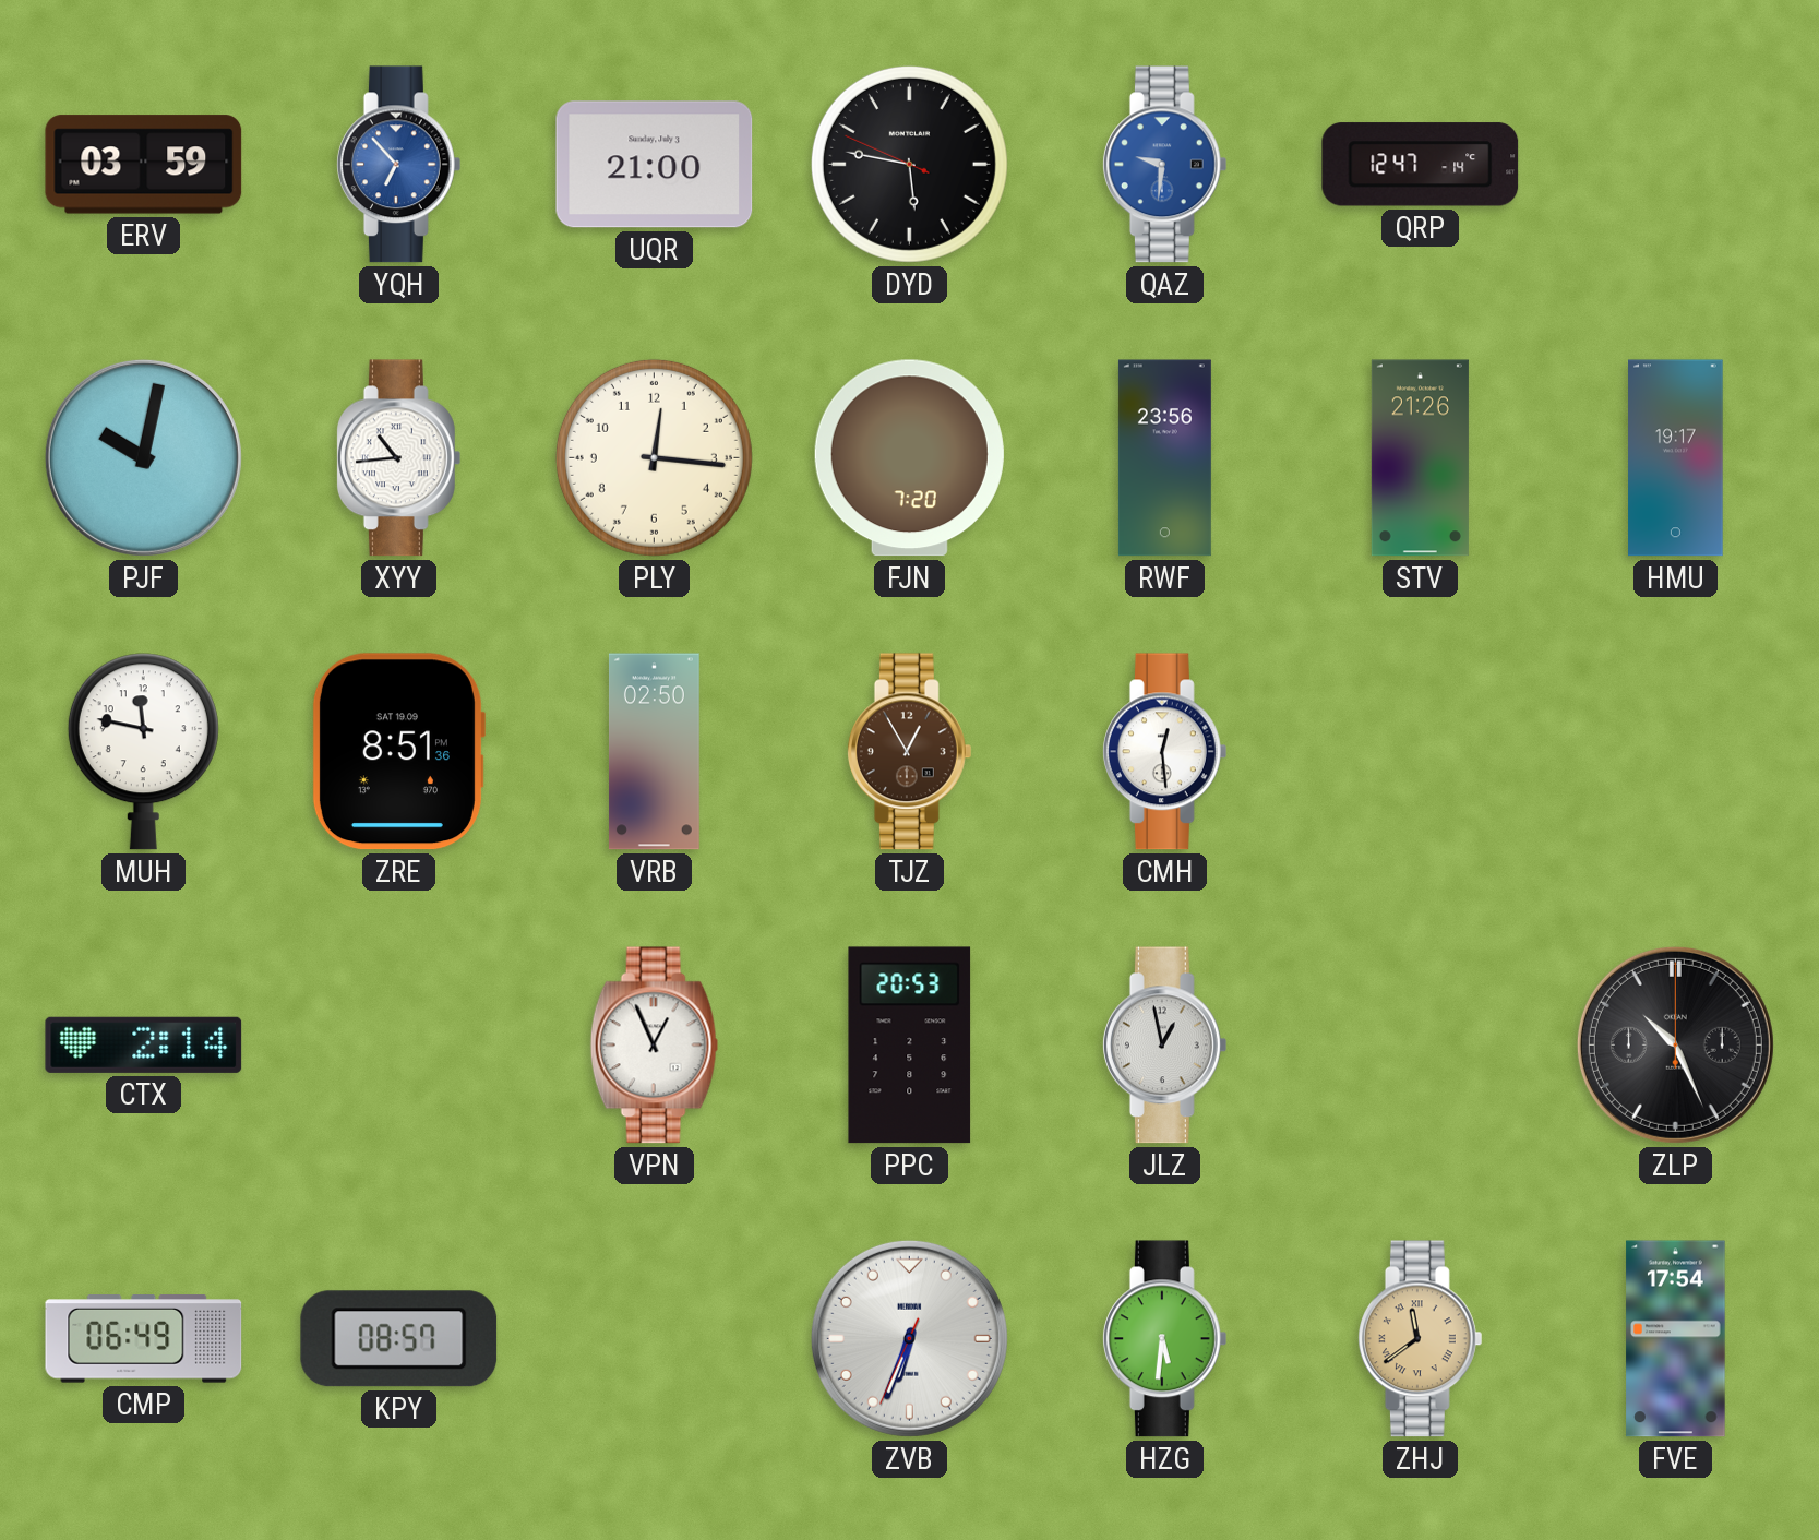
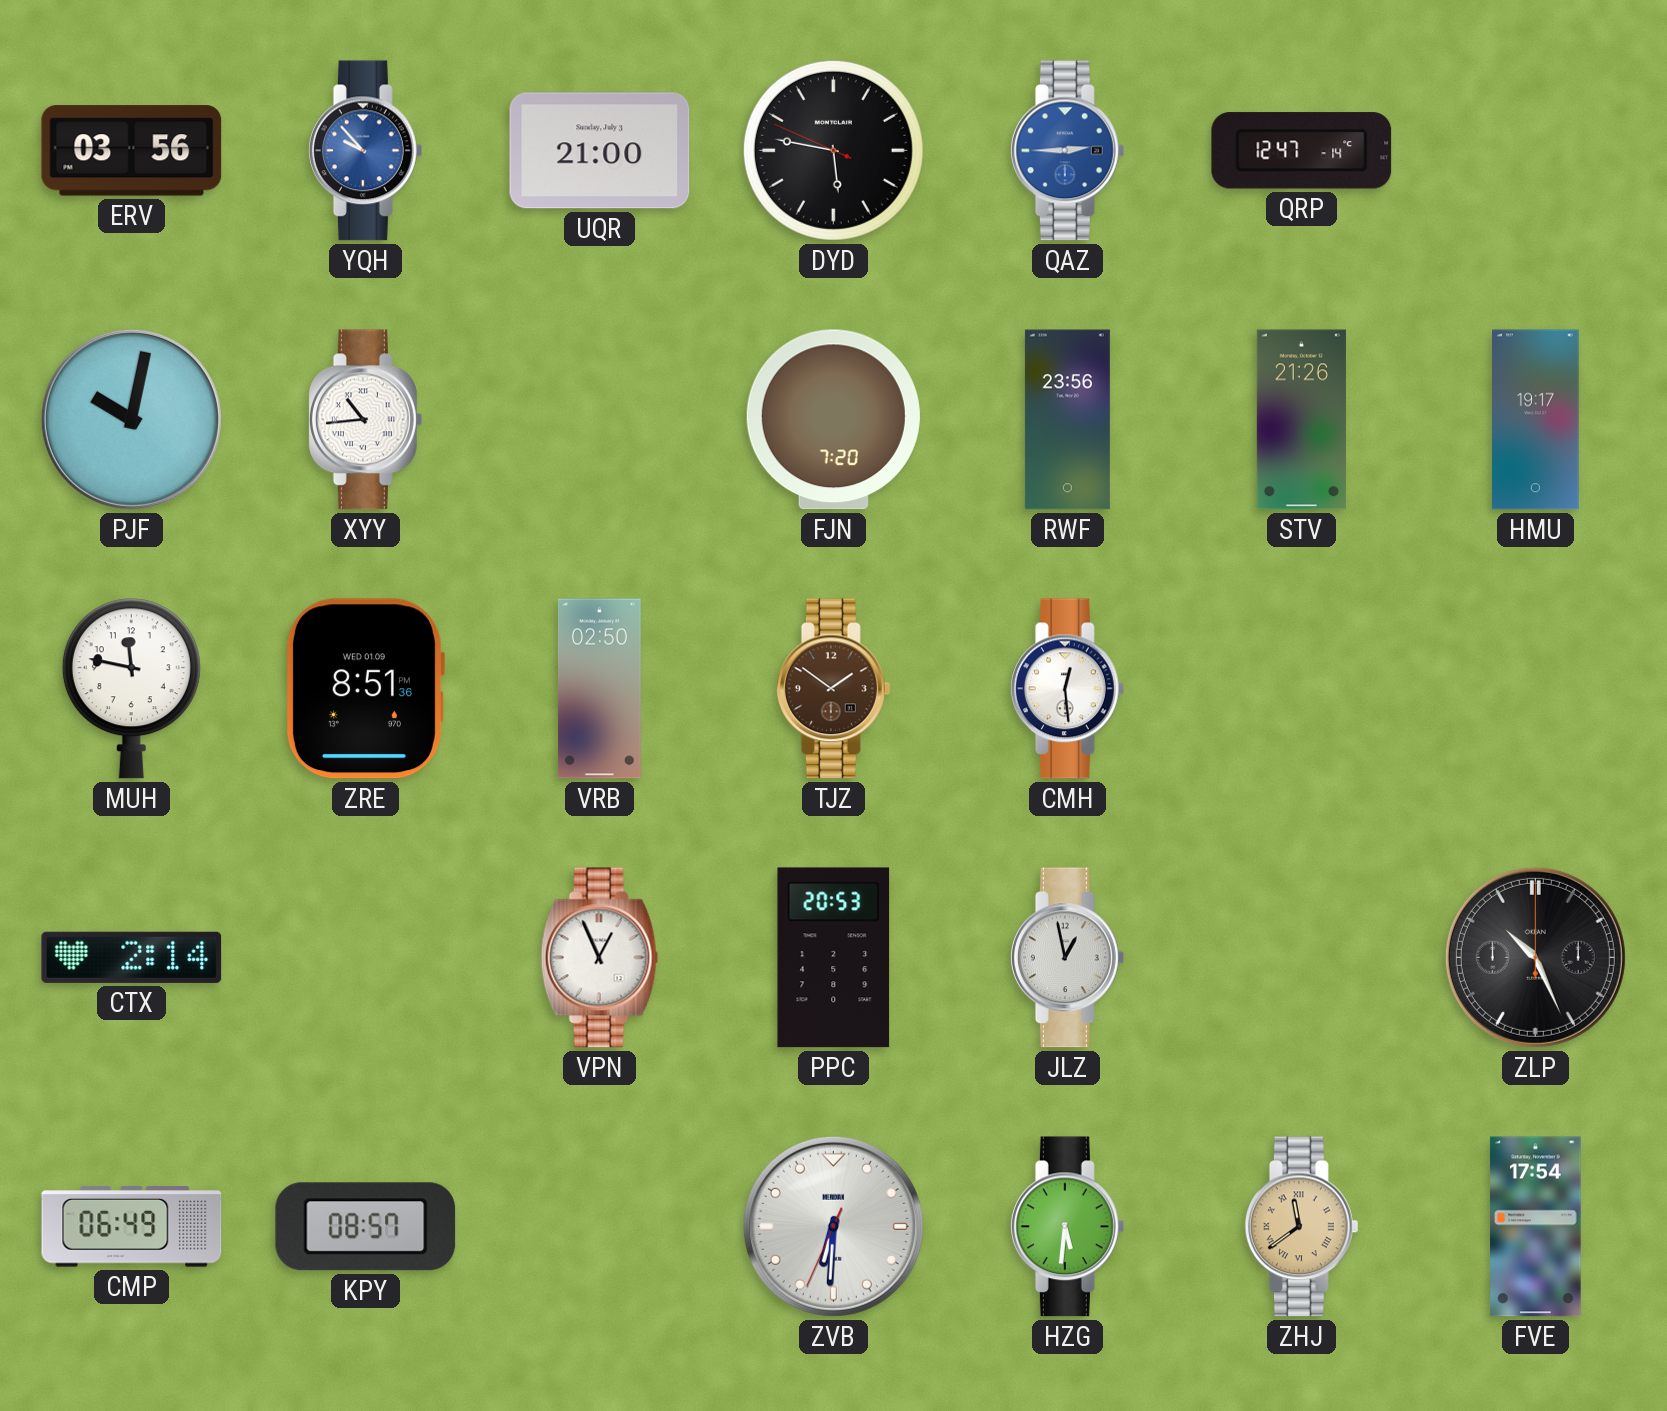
ERV: 03:59 -> 03:56
YQH: 6:53 -> 9:53
QAZ: 9:31 -> 2:45
PLY: 12:16 -> none
ZRE date: SAT 19.09 -> WED 01.09
TJZ: 12:55 -> 1:51
ZVB: 6:33 -> 6:30
